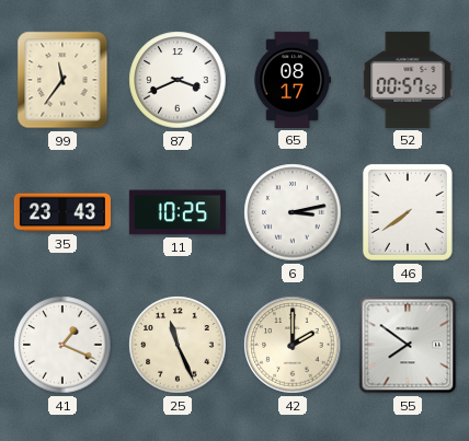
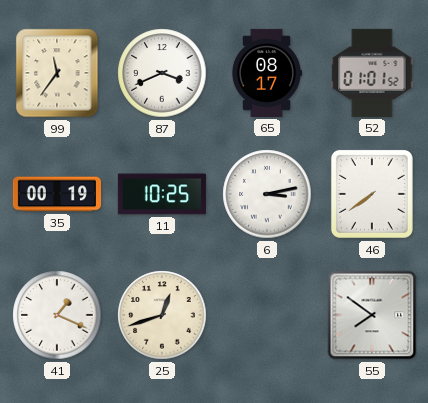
52: 00:57 -> 01:01
35: 23:43 -> 00:19
25: 11:26 -> 12:42
42: 2:00 -> none
